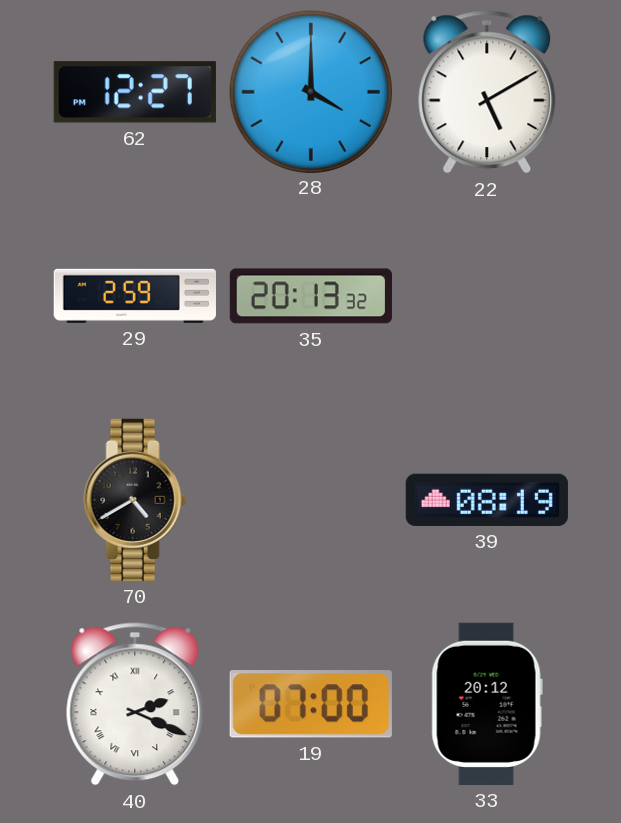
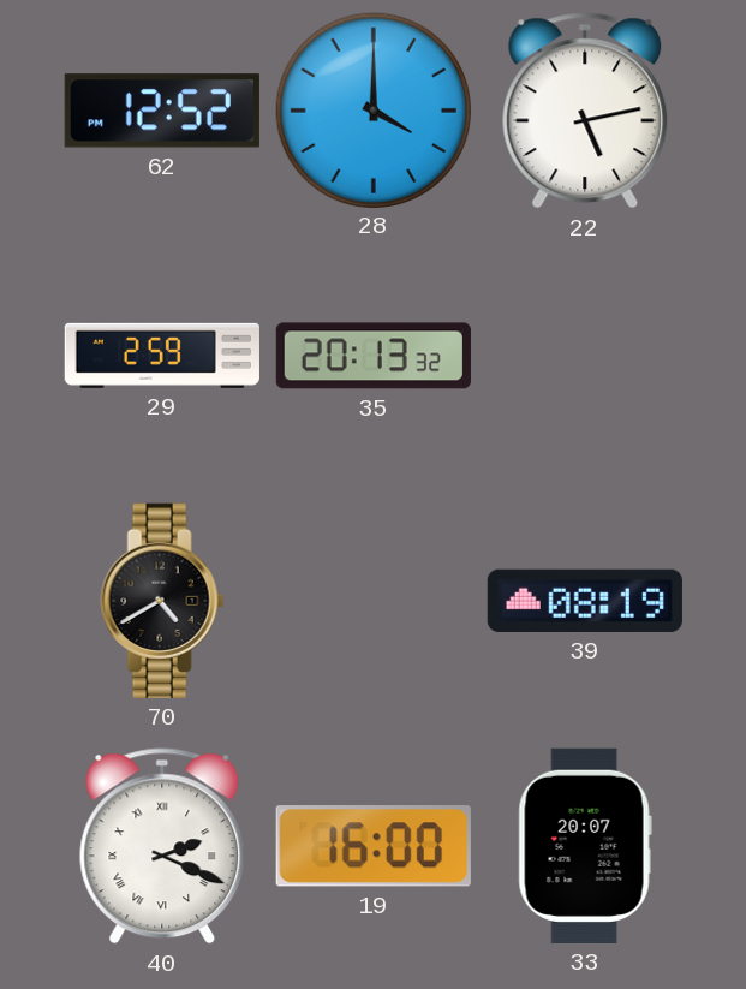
62: 12:27 -> 12:52
22: 5:10 -> 5:13
19: 07:00 -> 16:00
33: 20:12 -> 20:07
